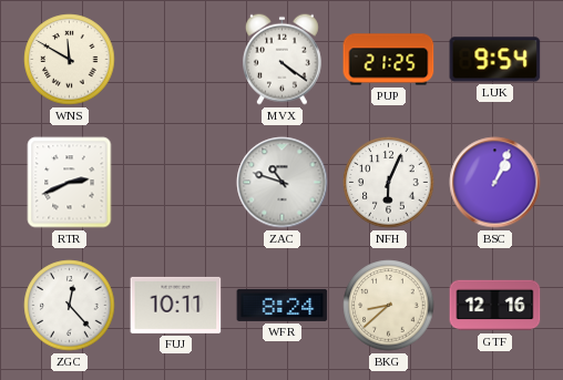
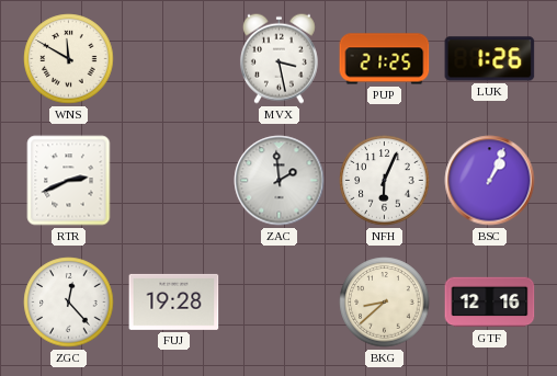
MVX: 4:21 -> 3:28
LUK: 9:54 -> 1:26
ZAC: 10:48 -> 1:59
FUJ: 10:11 -> 19:28
WFR: 8:24 -> none
